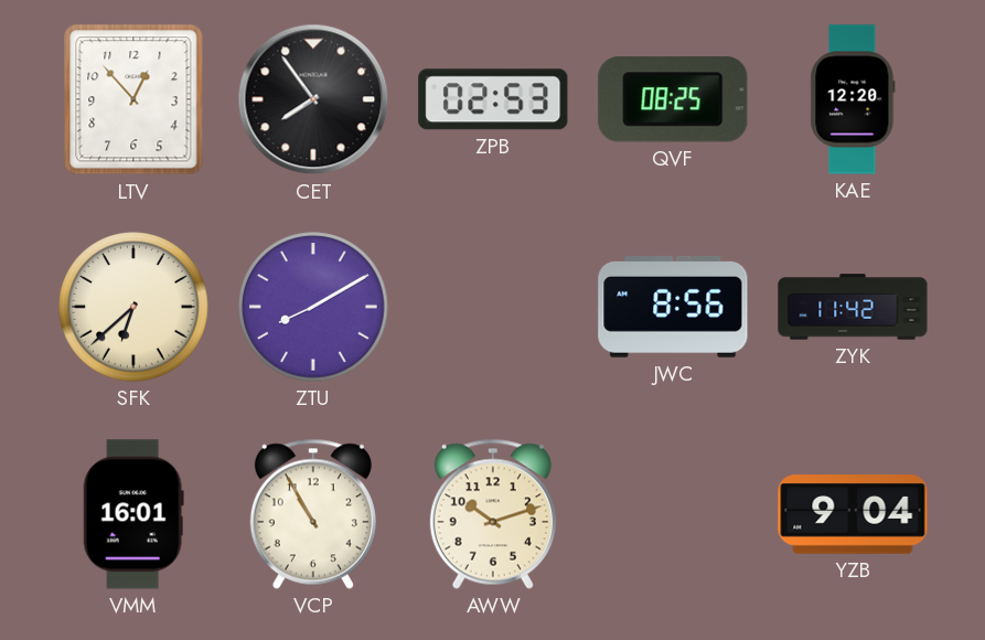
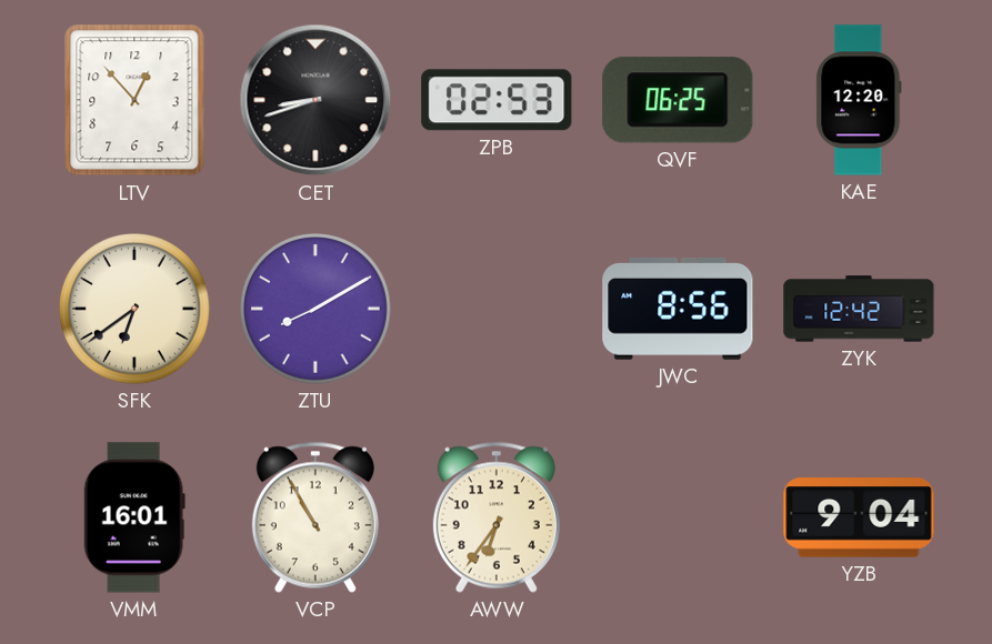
CET: 7:54 -> 8:42
QVF: 08:25 -> 06:25
SFK: 6:38 -> 6:39
ZYK: 11:42 -> 12:42
AWW: 10:12 -> 6:36
